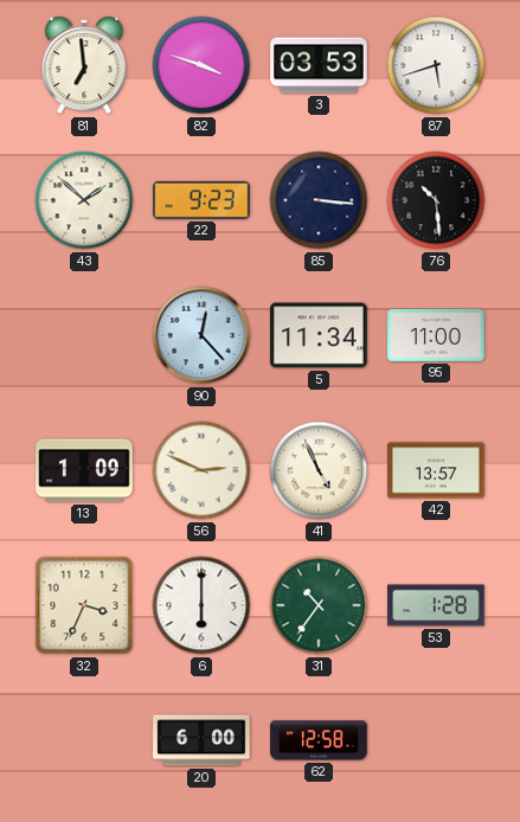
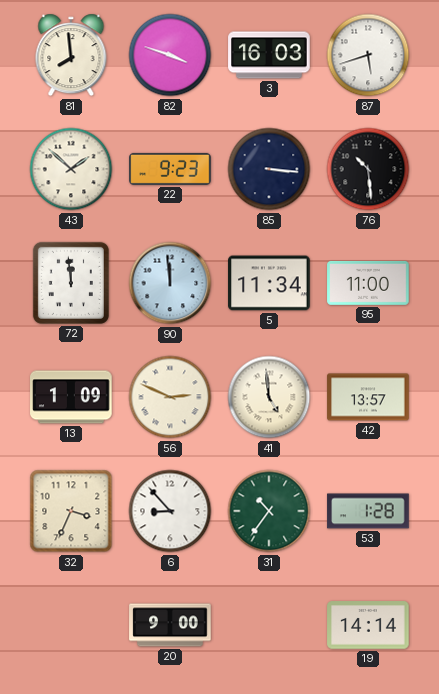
81: 6:59 -> 7:59
3: 03:53 -> 16:03
72: none -> 11:59
90: 12:23 -> 11:59
41: 4:56 -> 4:59
6: 6:00 -> 8:53
20: 6:00 -> 9:00
62: 12:58 -> none
19: none -> 14:14
